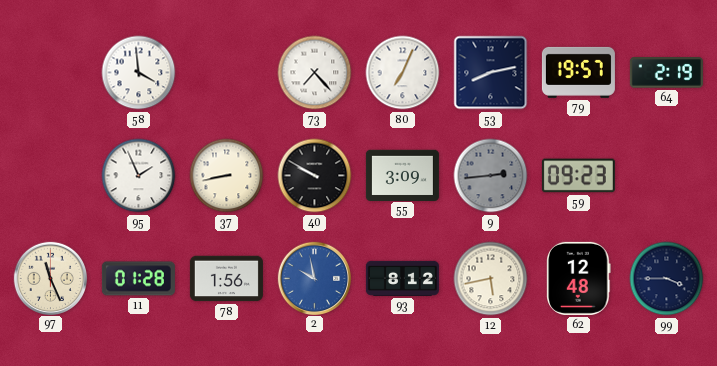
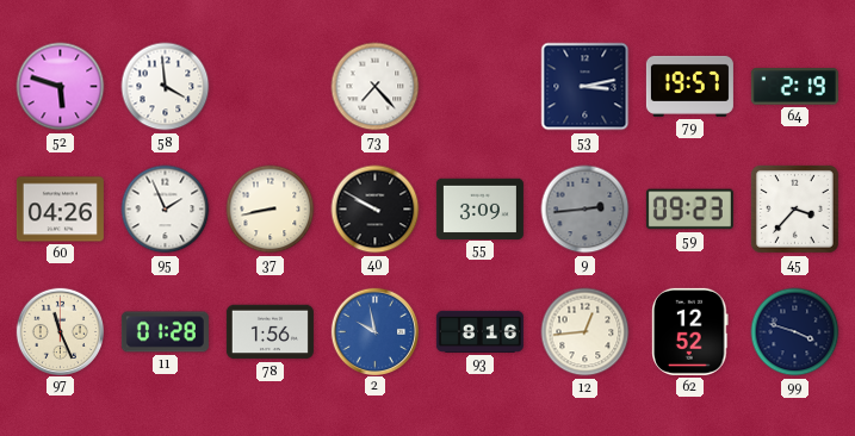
52: none -> 5:48
80: 7:04 -> none
53: 8:13 -> 3:13
60: none -> 04:26
45: none -> 3:37
93: 8:12 -> 8:16
12: 5:43 -> 12:44
62: 12:48 -> 12:52
99: 3:45 -> 3:48
